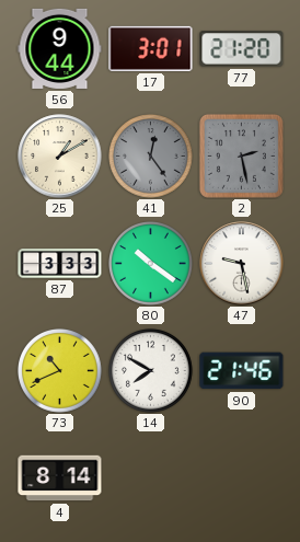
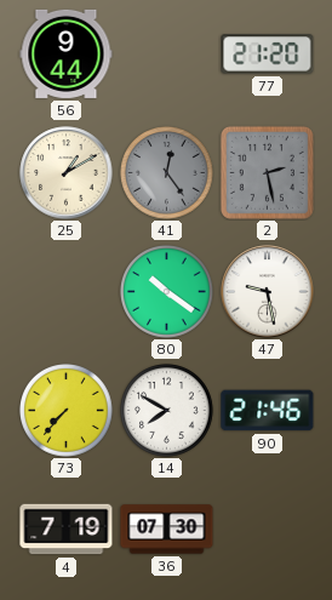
17: 3:01 -> none
87: 3:33 -> none
73: 10:41 -> 7:37
4: 8:14 -> 7:19
36: none -> 07:30
